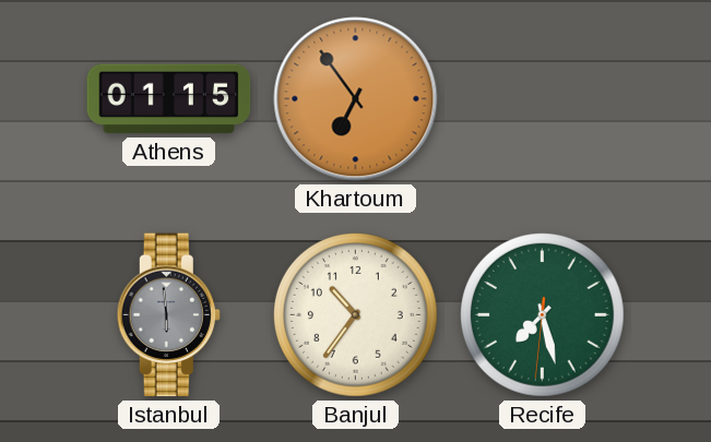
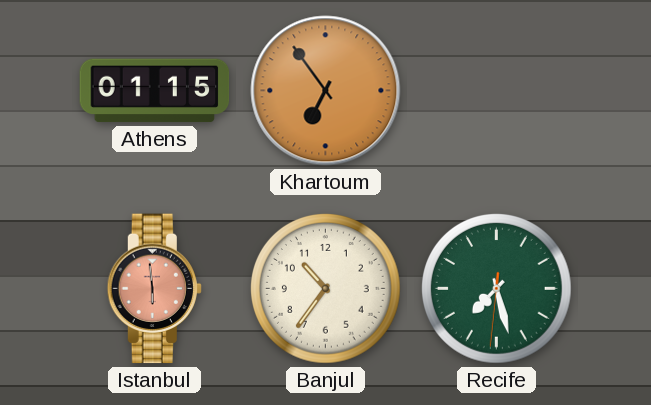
Istanbul dial: grey -> salmon
